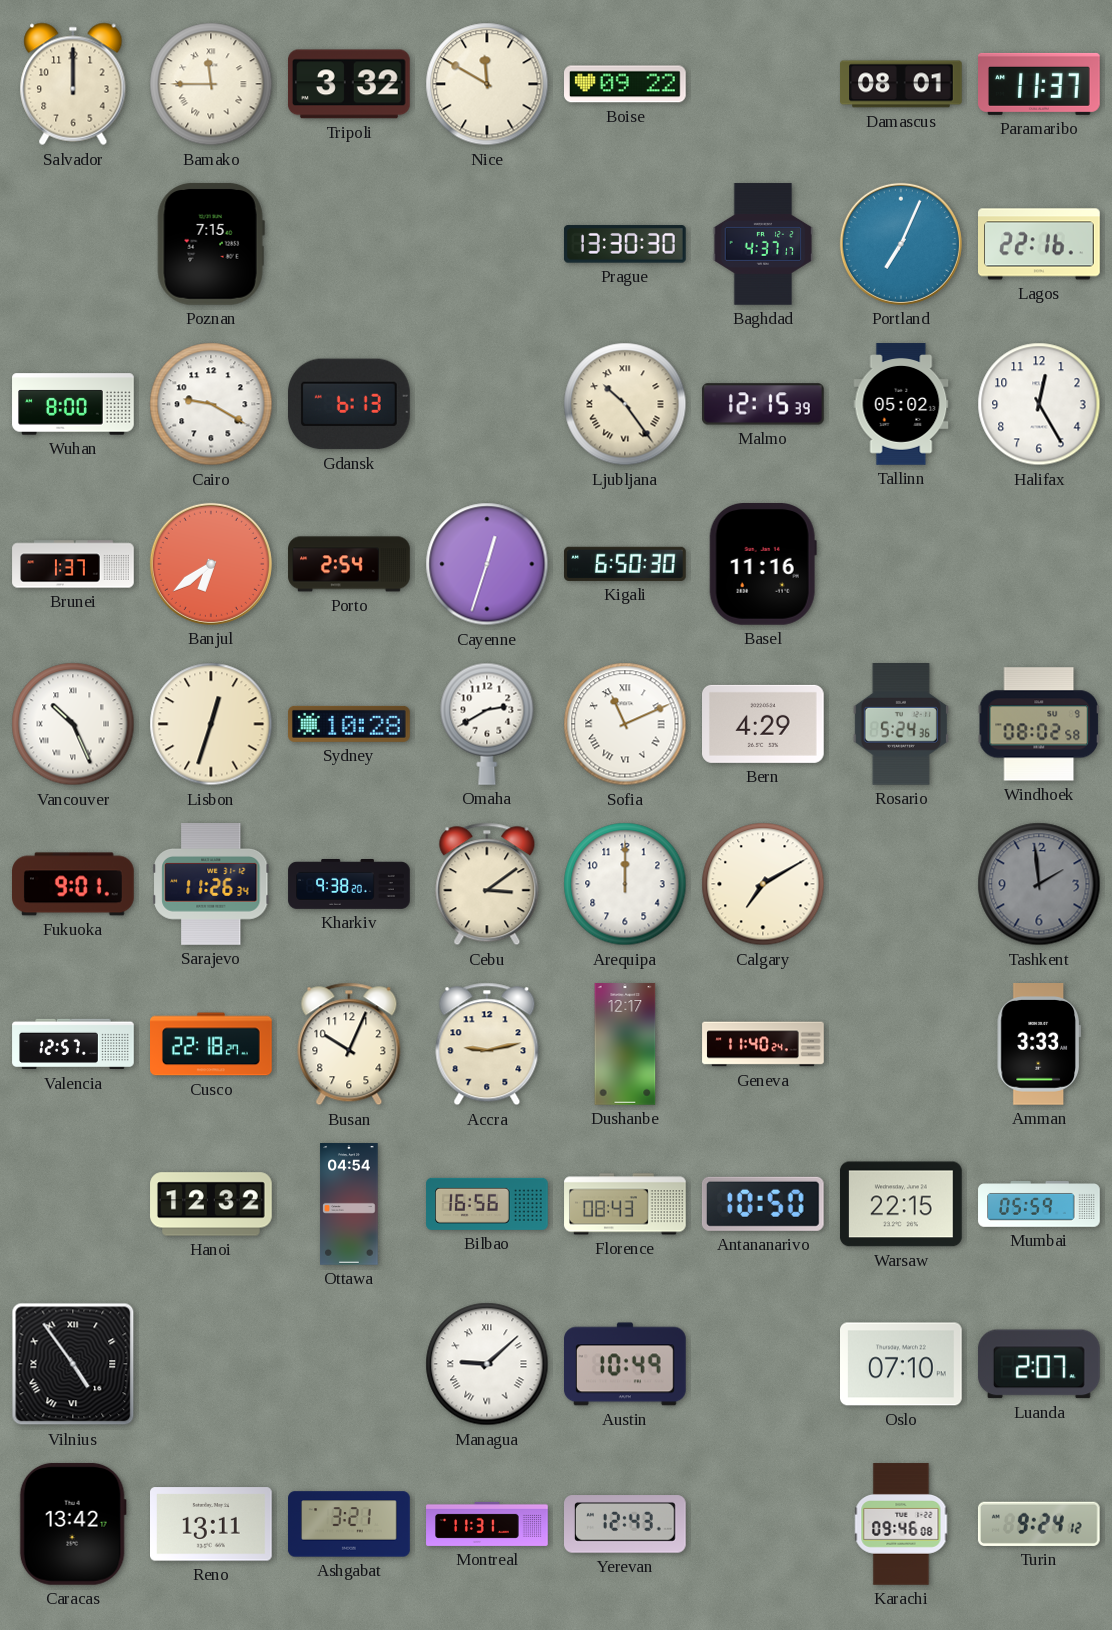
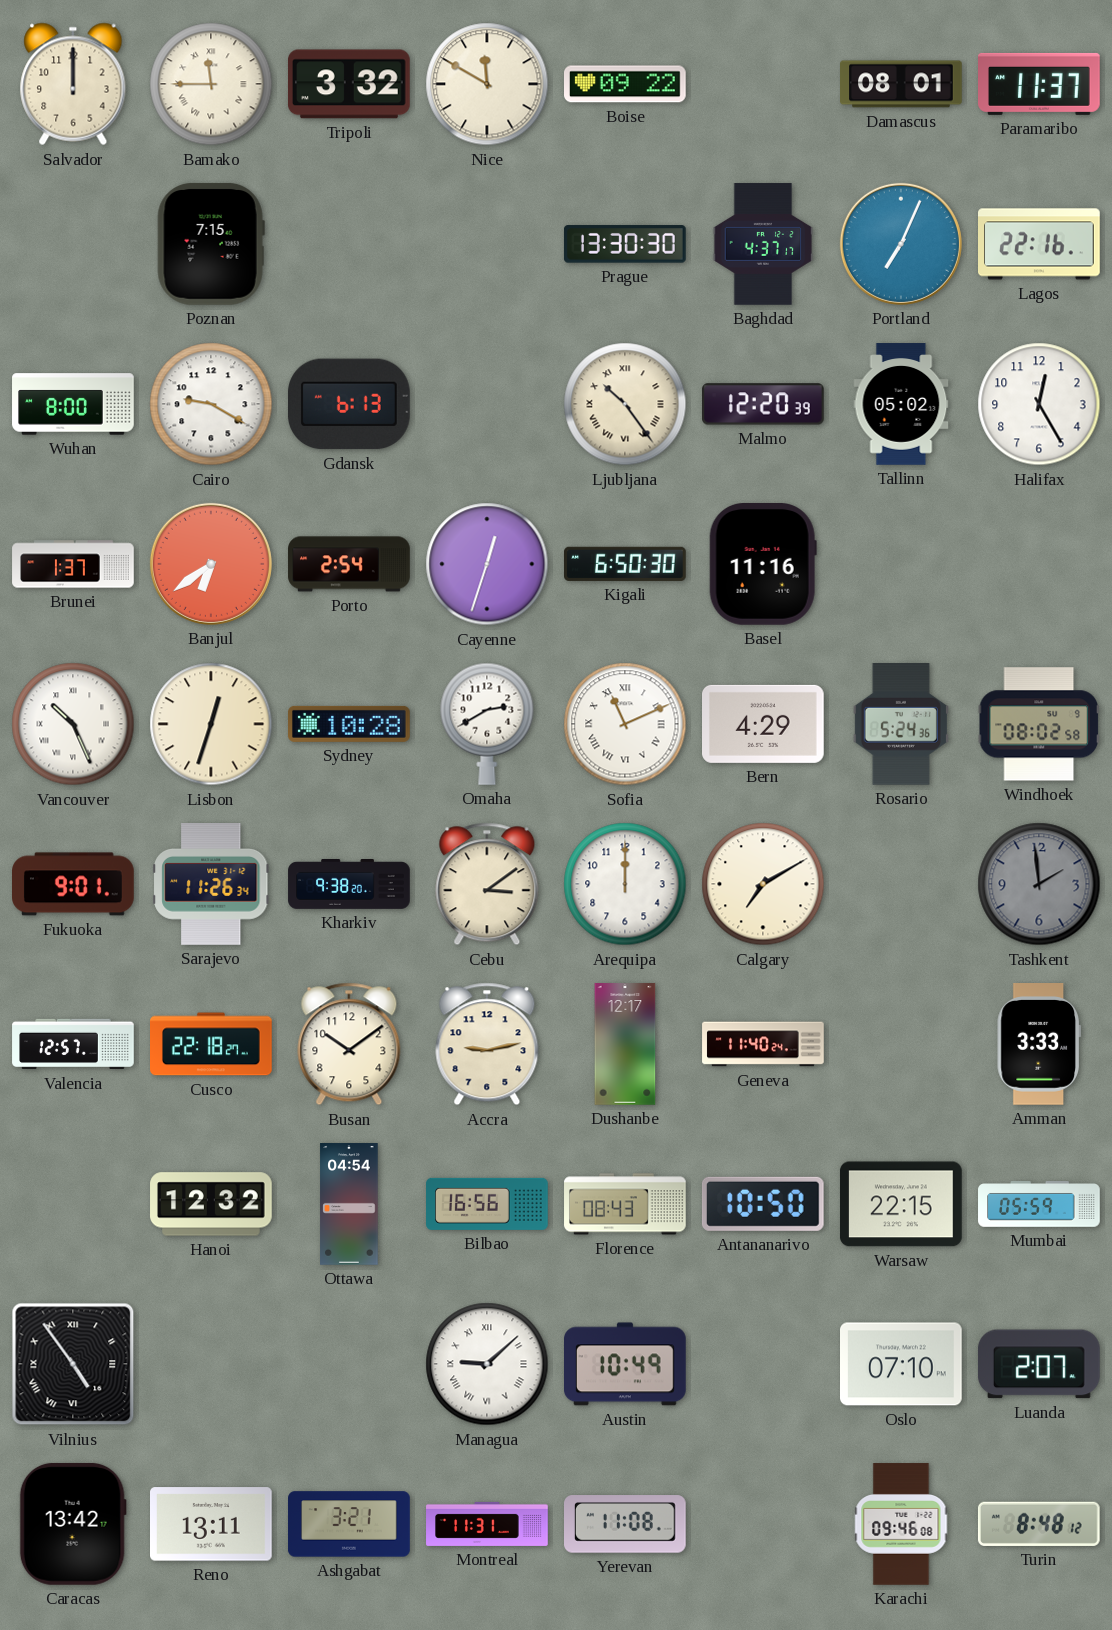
Malmo: 12:15 -> 12:20
Busan: 10:04 -> 10:09
Yerevan: 12:43 -> 11:08
Turin: 9:24 -> 8:48
